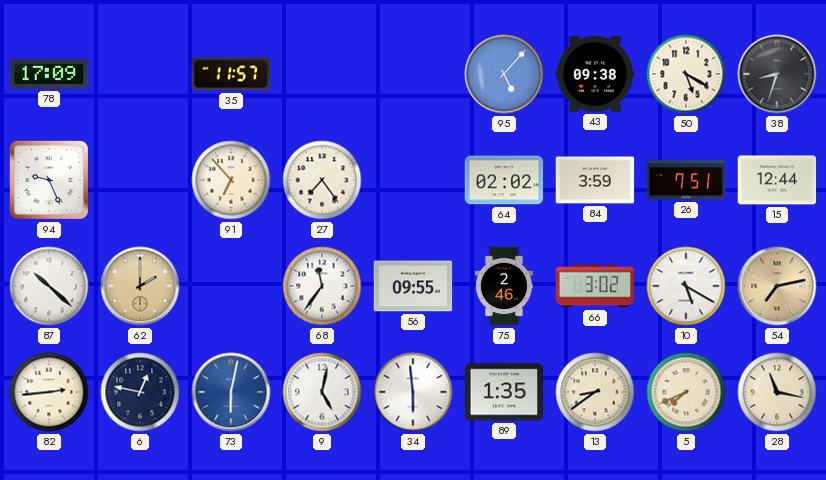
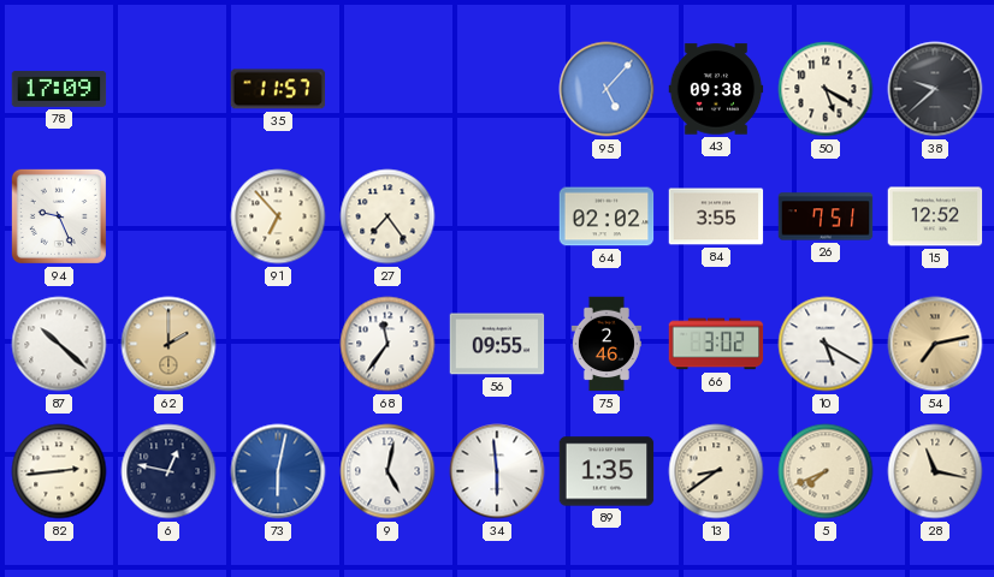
38: 8:33 -> 9:38
84: 3:59 -> 3:55
15: 12:44 -> 12:52
